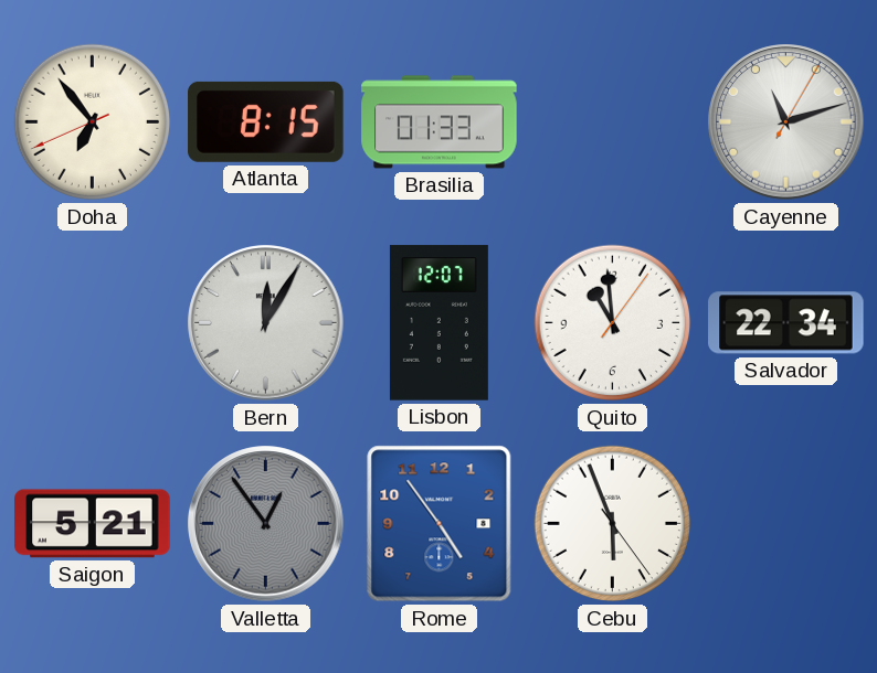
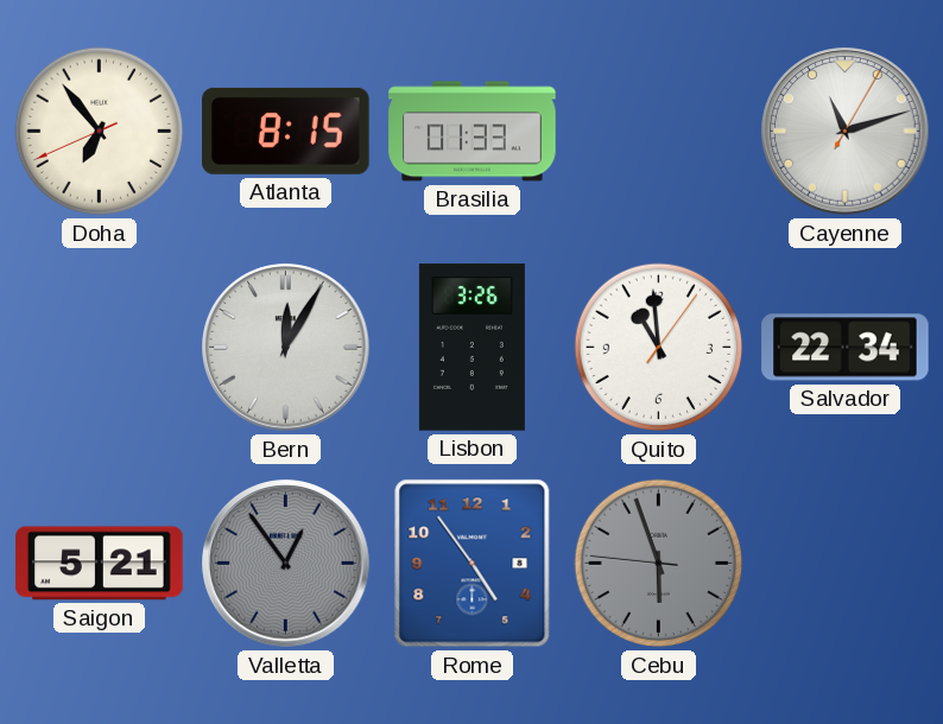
Lisbon: 12:07 -> 3:26
Cebu: 5:56:24 -> 5:56:46
Cebu dial: white -> grey
